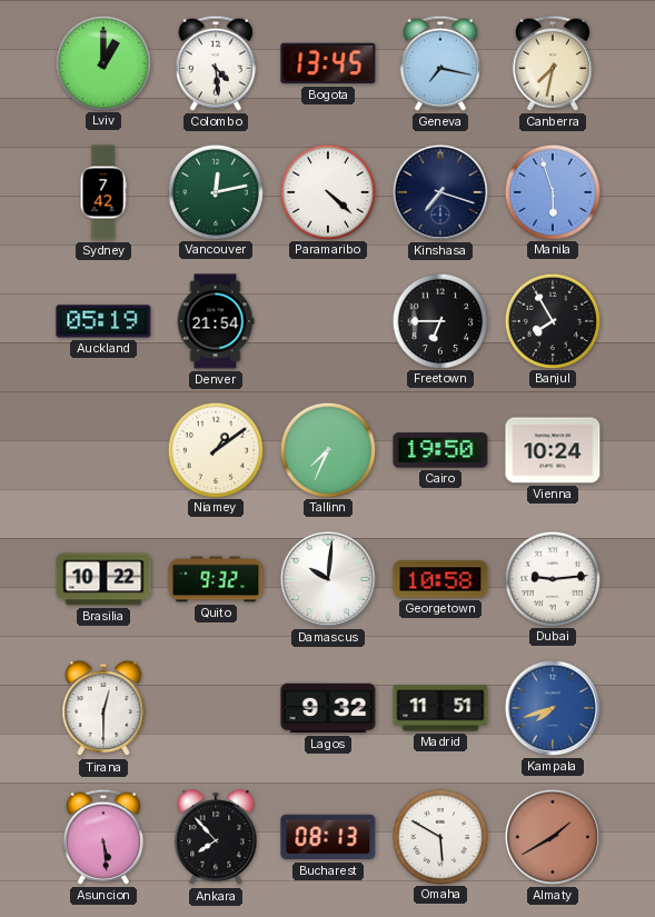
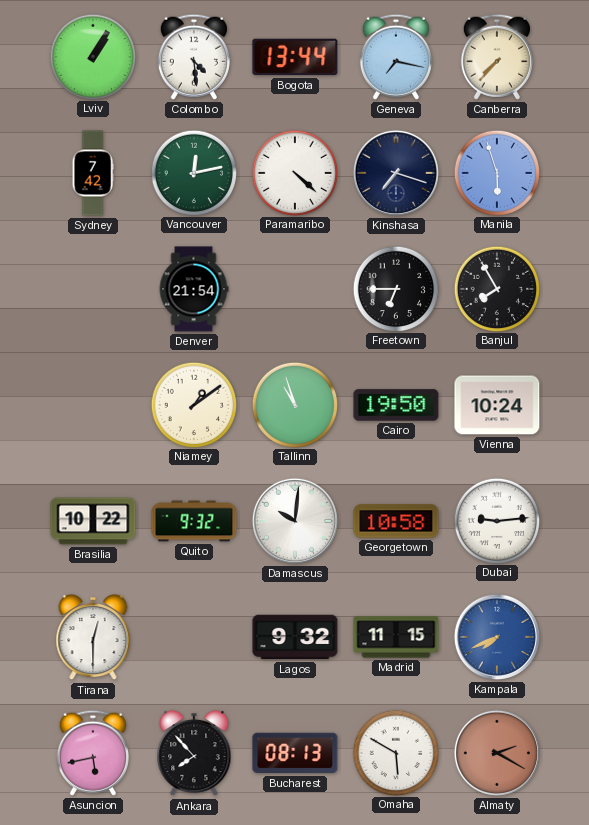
Lviv: 1:00 -> 1:05
Bogota: 13:45 -> 13:44
Canberra: 7:32 -> 7:37
Auckland: 05:19 -> none
Tallinn: 7:34 -> 10:57
Madrid: 11:51 -> 11:15
Kampala: 7:42 -> 7:41
Asuncion: 5:29 -> 5:43
Almaty: 1:40 -> 2:20
